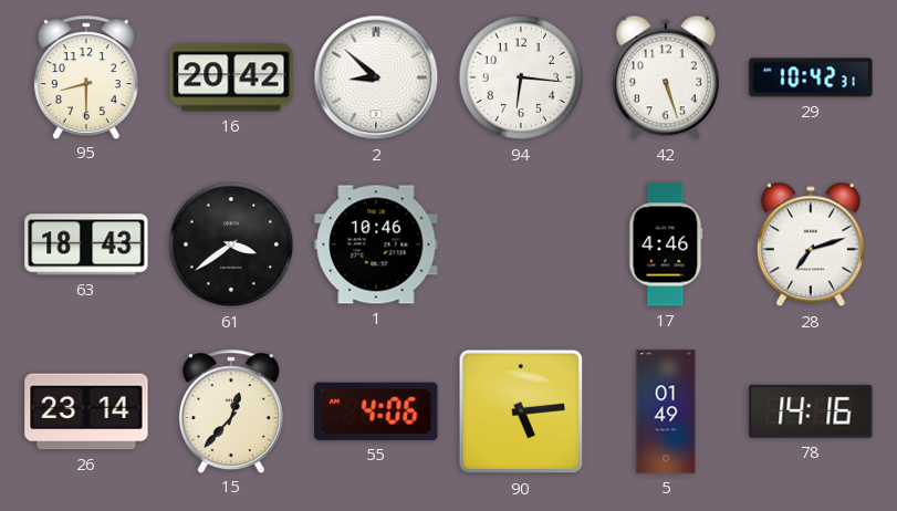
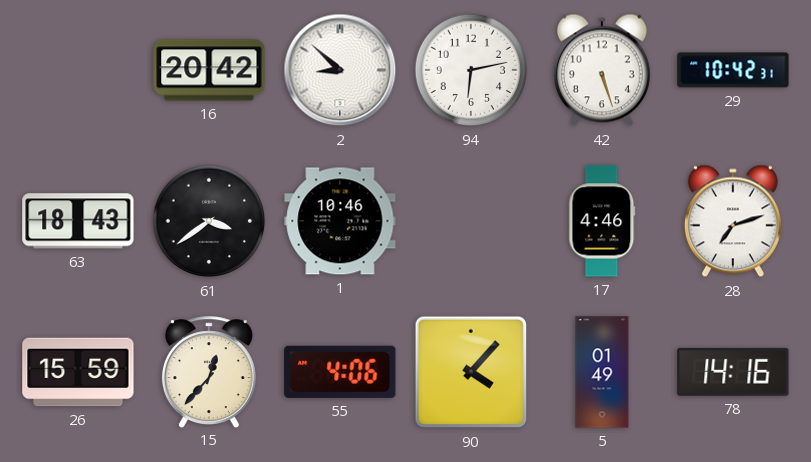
95: 8:30 -> none
94: 6:16 -> 6:13
26: 23:14 -> 15:59
90: 5:14 -> 4:07
